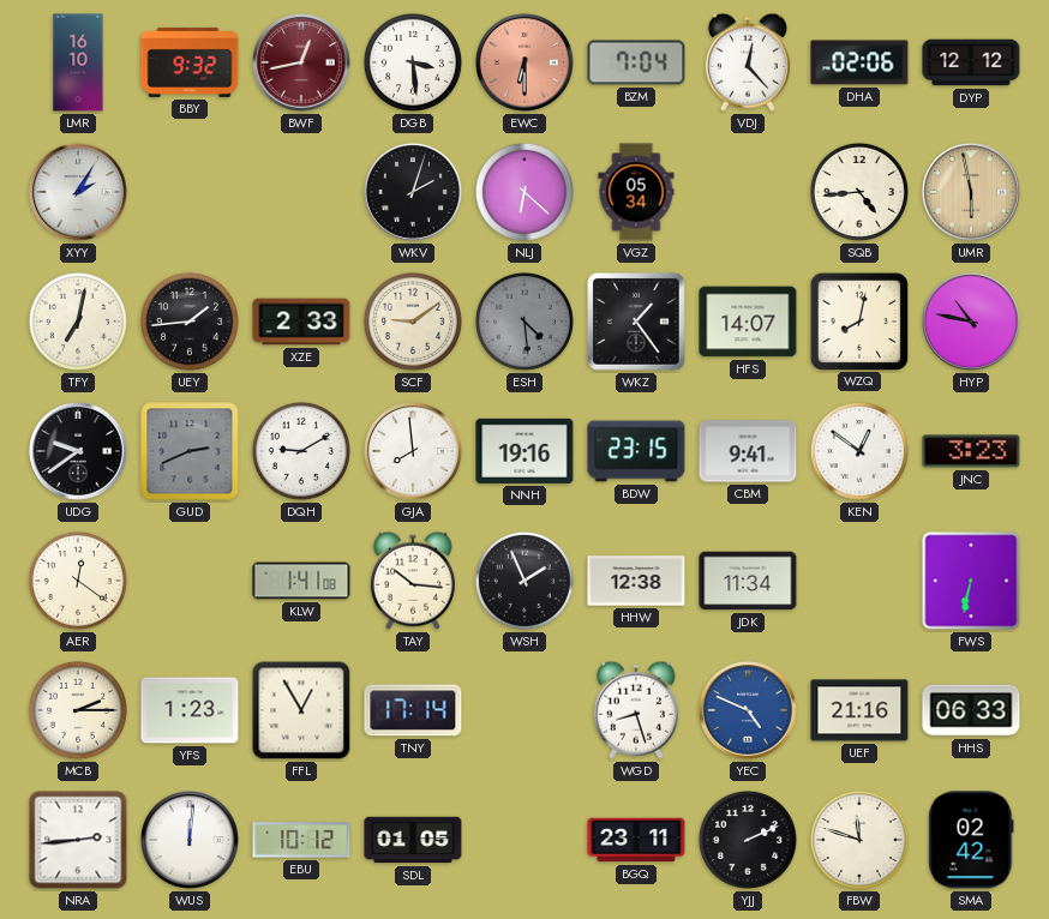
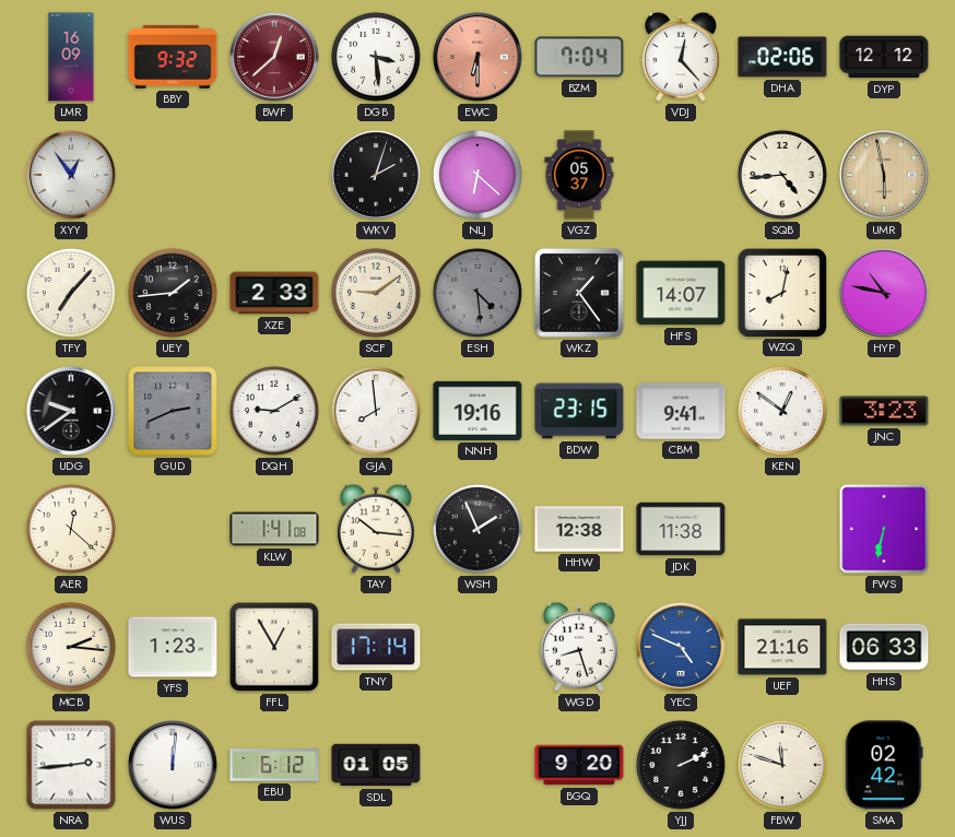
LMR: 16:10 -> 16:09
BWF: 12:43 -> 12:38
XYY: 2:05 -> 12:54
VGZ: 05:34 -> 05:37
TFY: 7:02 -> 7:07
AER: 12:21 -> 12:22
JDK: 11:34 -> 11:38
MCB: 2:15 -> 2:16
EBU: 10:12 -> 6:12
BGQ: 23:11 -> 9:20
